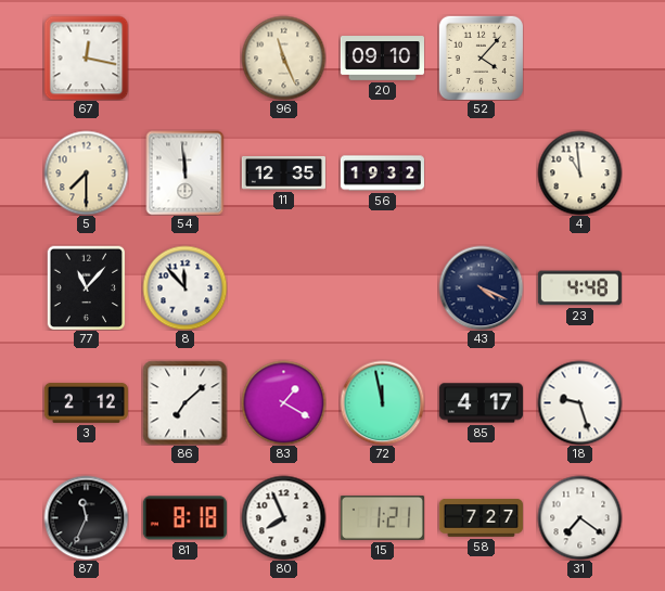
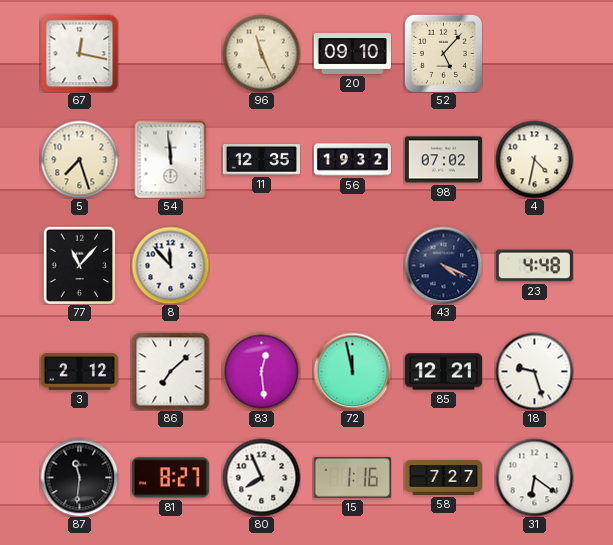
52: 4:07 -> 5:07
5: 7:30 -> 7:27
98: none -> 07:02
4: 10:59 -> 4:32
83: 1:20 -> 12:29
85: 4:17 -> 12:21
87: 11:34 -> 11:31
81: 8:18 -> 8:27
15: 1:21 -> 1:16
31: 7:21 -> 6:21
